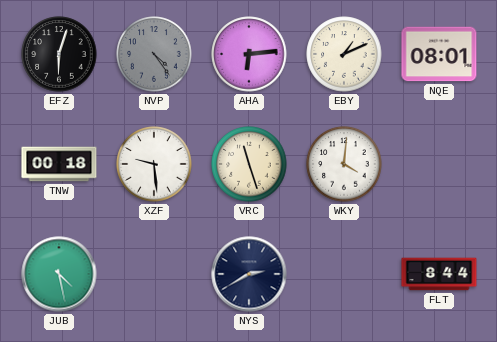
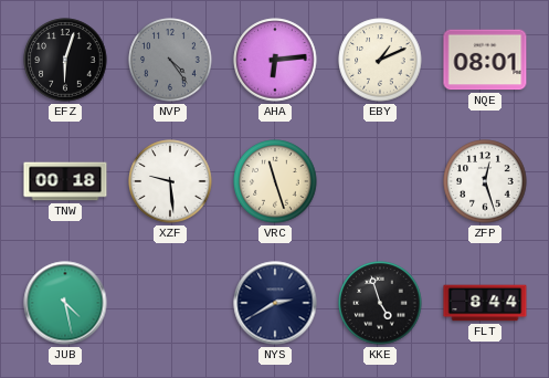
WKY: 4:01 -> none
ZFP: none -> 12:27
KKE: none -> 4:57
